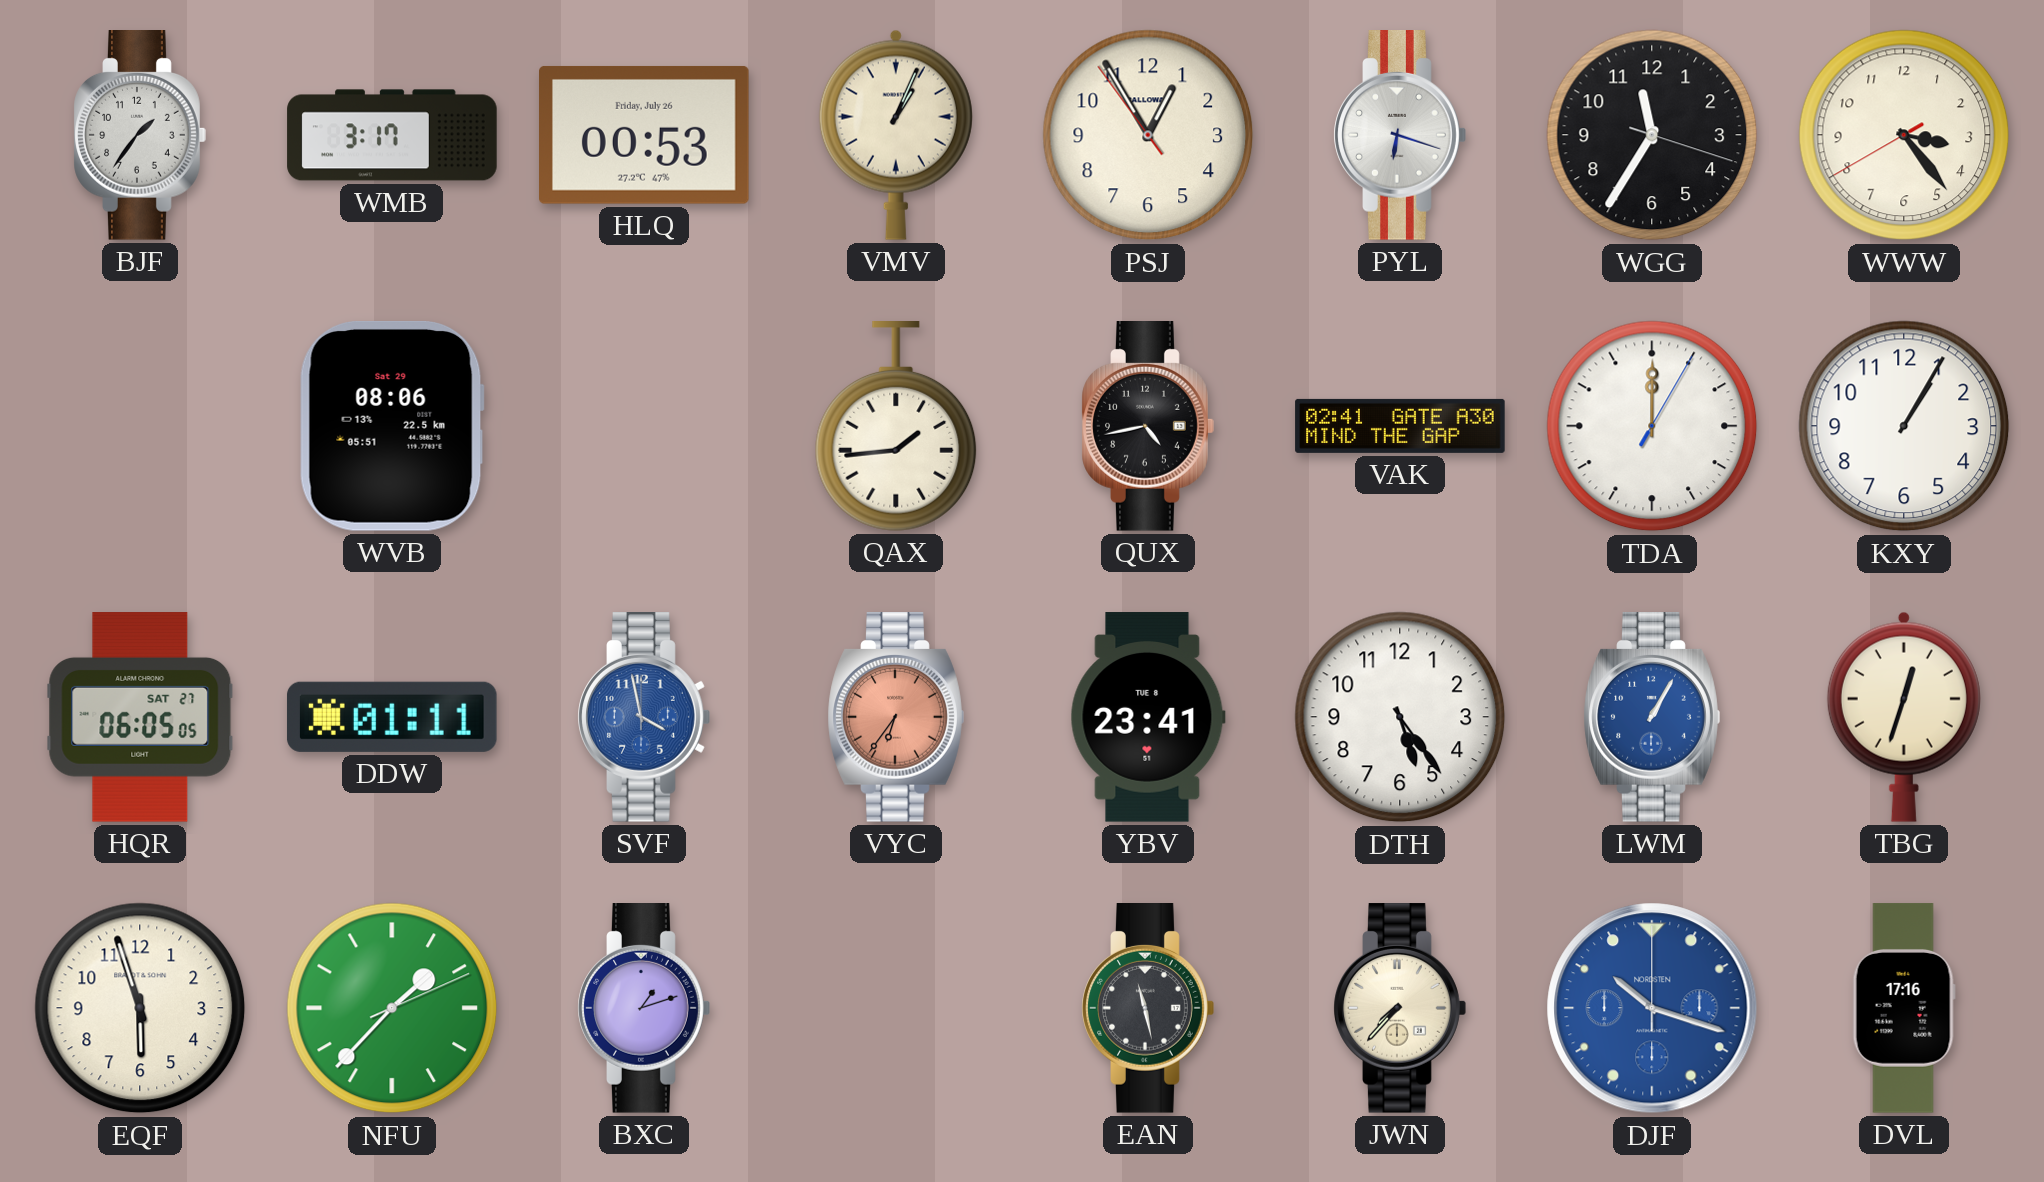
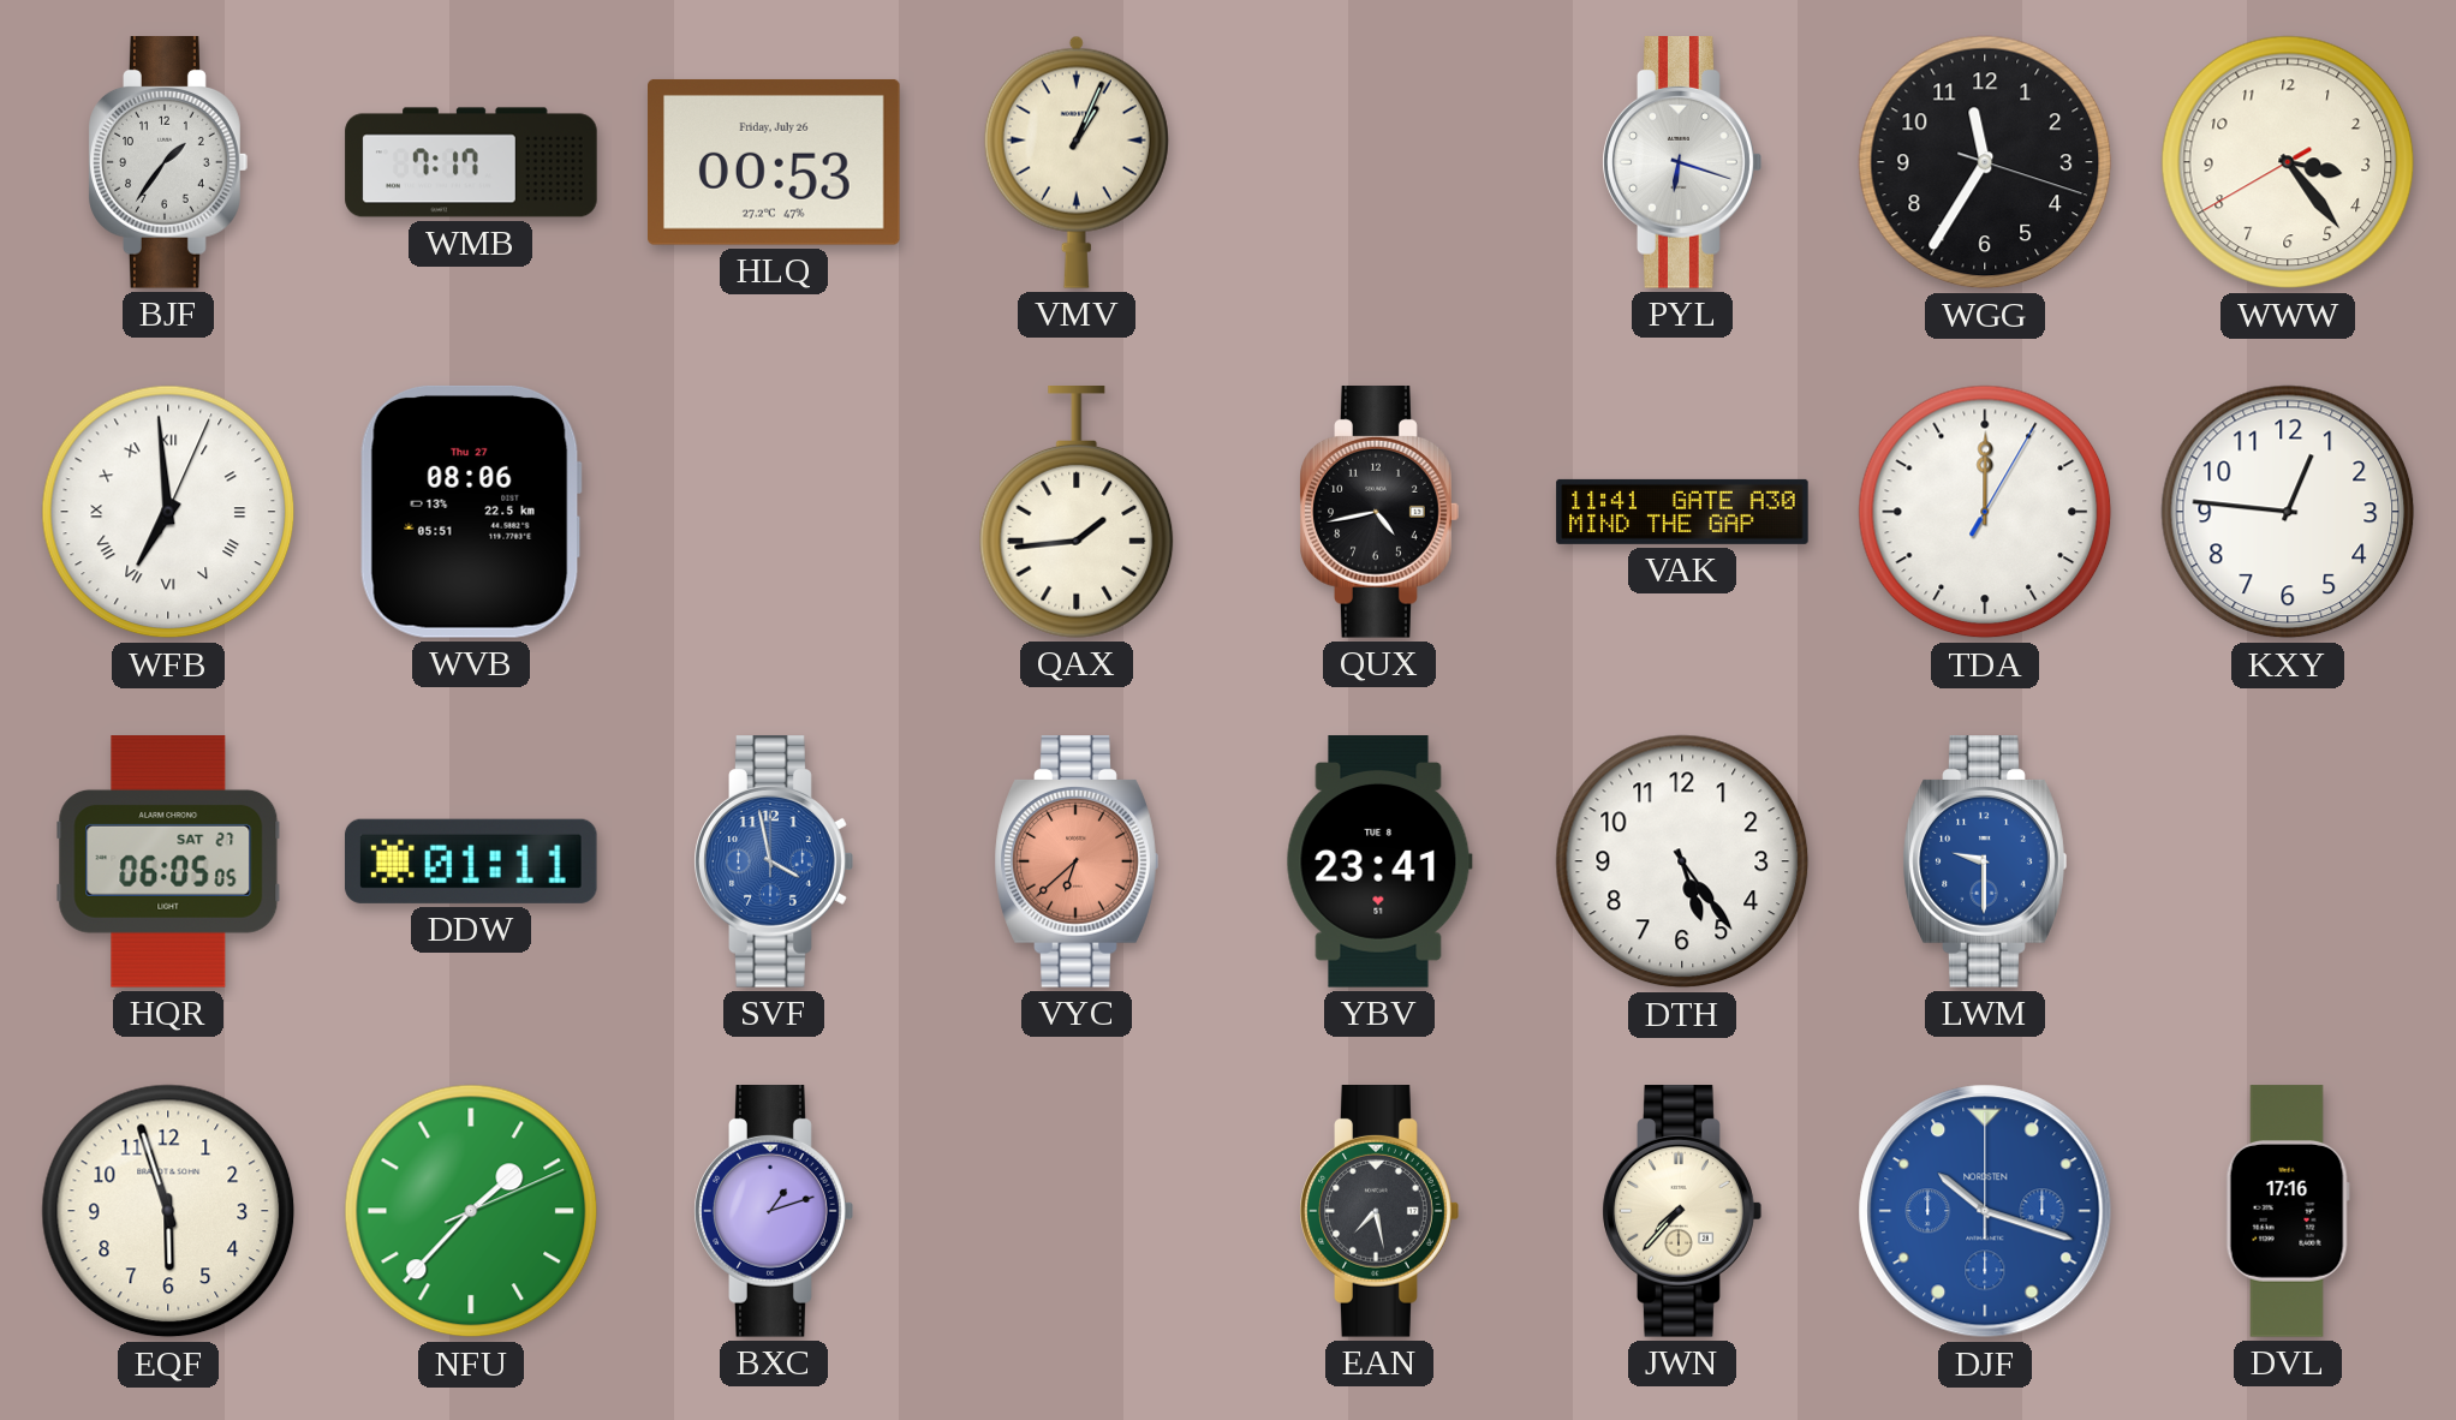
WMB: 3:17 -> 7:17
PSJ: 12:54 -> none
WFB: none -> 6:59
WVB date: Sat 29 -> Thu 27
VAK: 02:41 -> 11:41
KXY: 1:05 -> 12:46
VYC: 6:36 -> 6:38
LWM: 1:05 -> 9:30
TBG: 12:33 -> none
EAN: 11:28 -> 7:28
